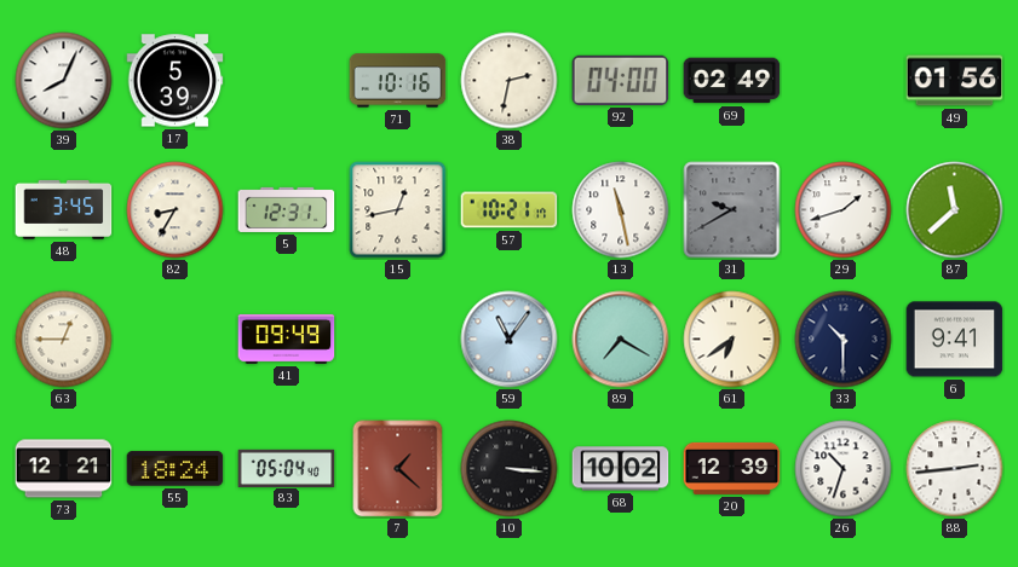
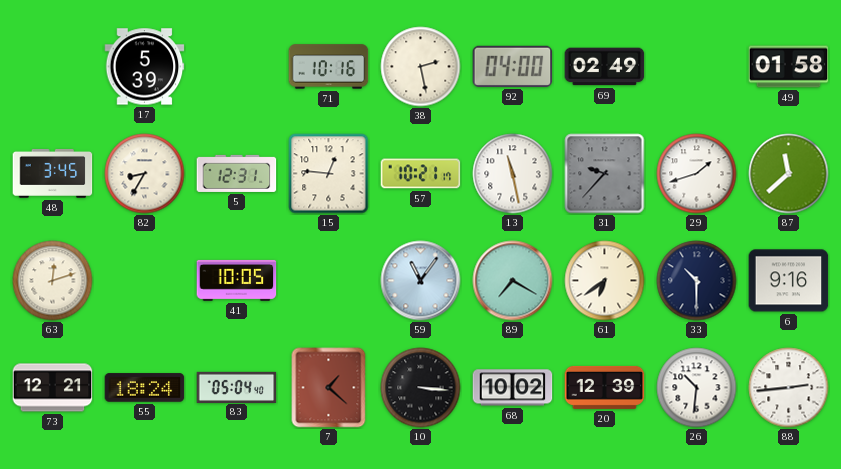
39: 8:04 -> none
38: 2:32 -> 2:28
49: 01:56 -> 01:58
15: 12:43 -> 12:46
31: 9:40 -> 9:37
63: 12:45 -> 12:12
41: 09:49 -> 10:05
6: 9:41 -> 9:16
26: 10:33 -> 10:31
